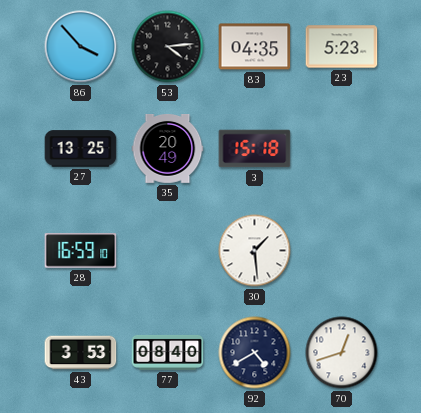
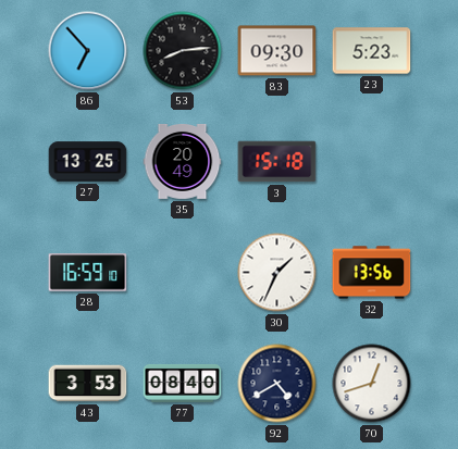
86: 3:53 -> 6:53
53: 4:14 -> 8:14
83: 04:35 -> 09:30
30: 1:29 -> 1:34
32: none -> 13:56
